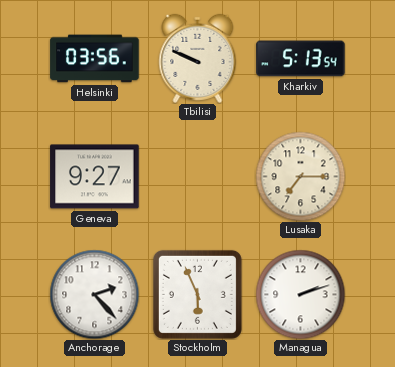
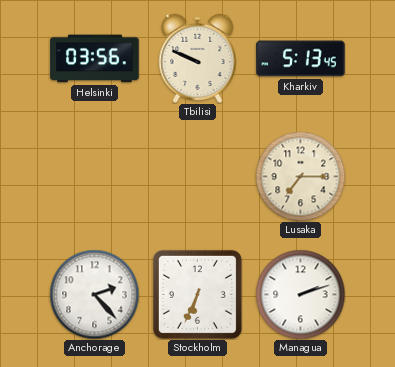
Kharkiv: 5:13:54 -> 5:13:45
Geneva: 9:27 -> none
Stockholm: 5:56 -> 6:34
